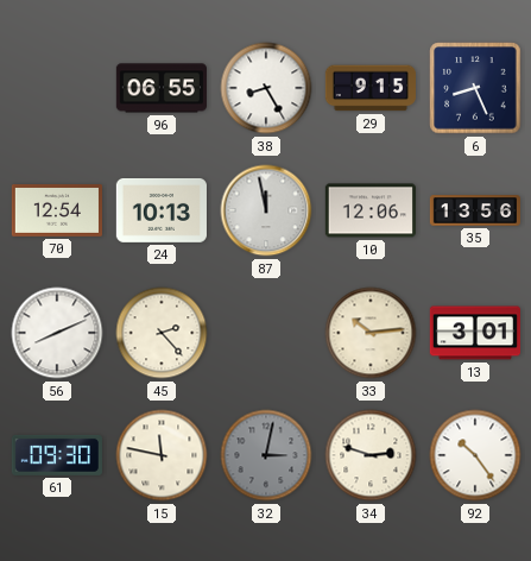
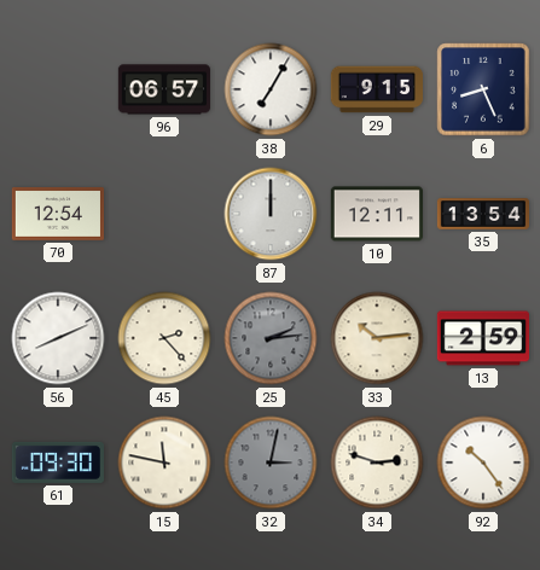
96: 06:55 -> 06:57
38: 8:25 -> 7:05
24: 10:13 -> none
87: 11:58 -> 12:00
10: 12:06 -> 12:11
35: 13:56 -> 13:54
25: none -> 2:14
13: 3:01 -> 2:59
